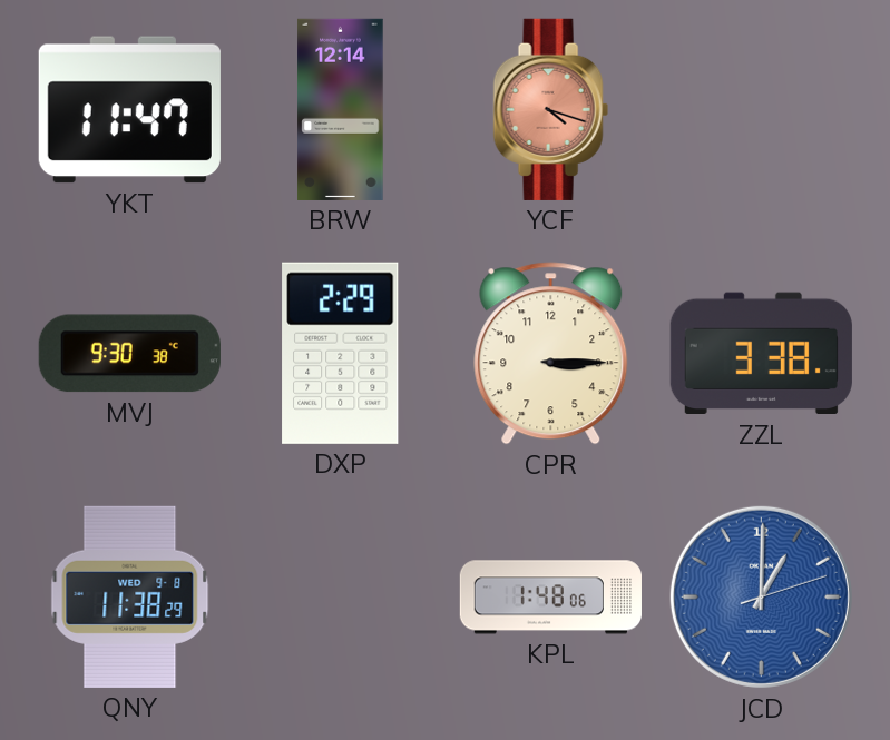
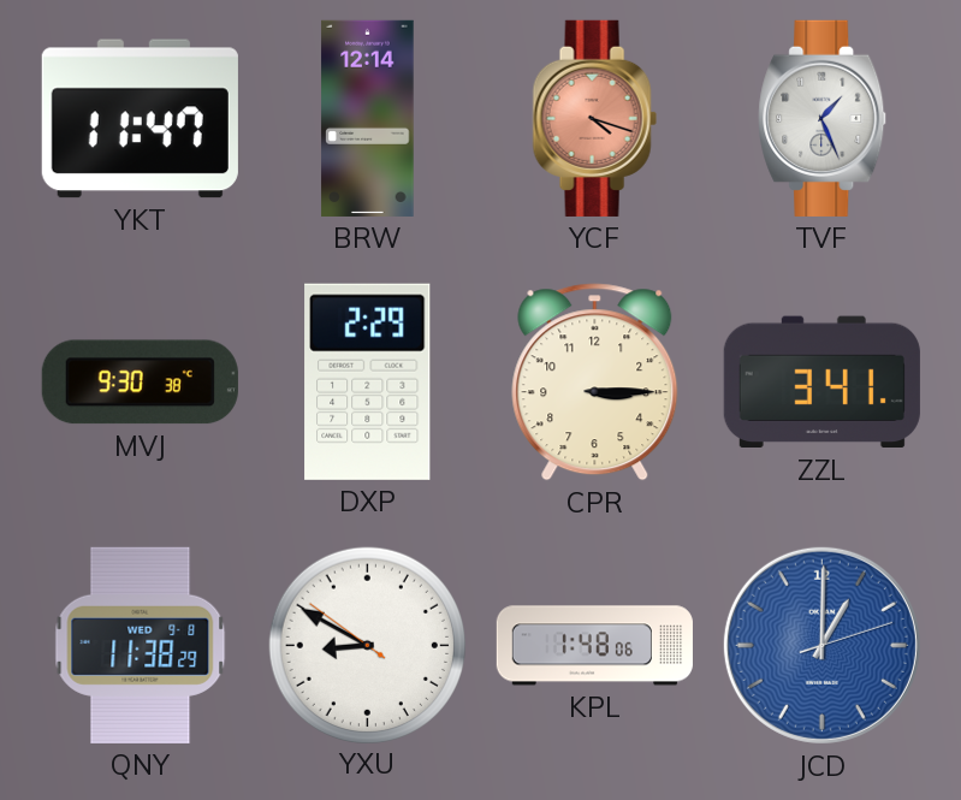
TVF: none -> 1:26
ZZL: 3:38 -> 3:41
YXU: none -> 8:49
